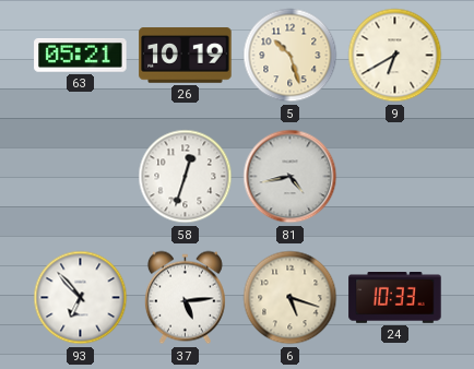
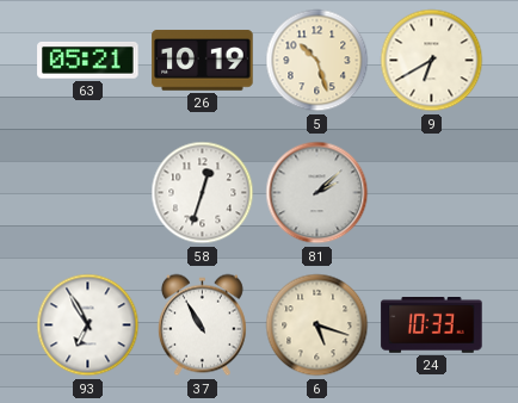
81: 4:43 -> 2:08
93: 6:53 -> 6:55
37: 5:14 -> 10:55
